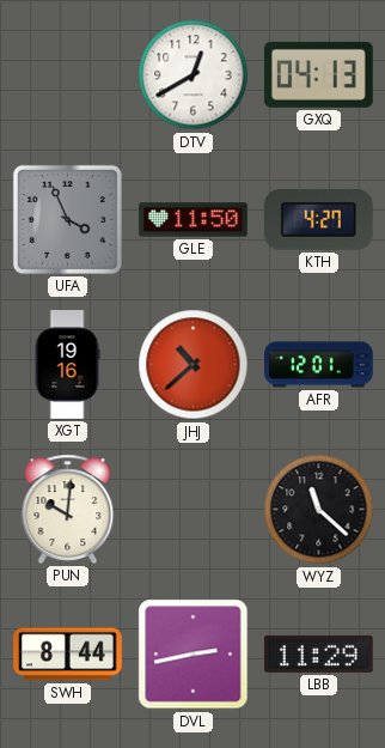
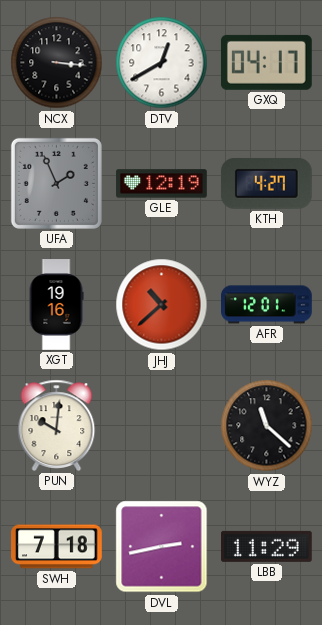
NCX: none -> 3:16
GXQ: 04:13 -> 04:17
UFA: 3:56 -> 1:56
GLE: 11:50 -> 12:19
SWH: 8:44 -> 7:18
